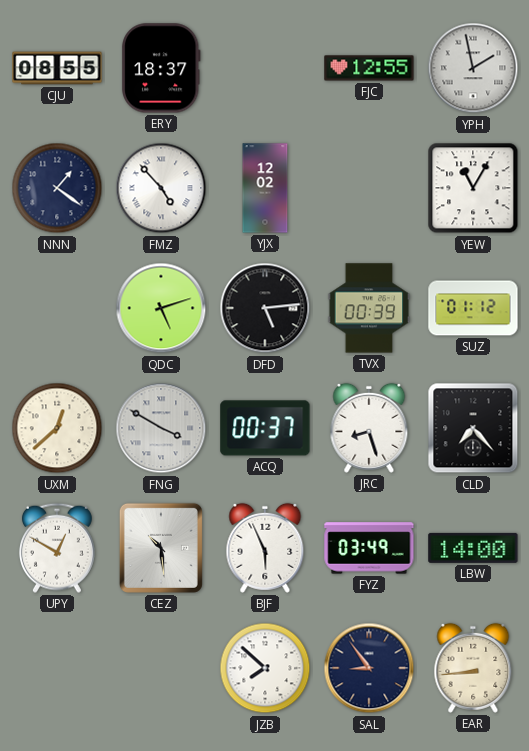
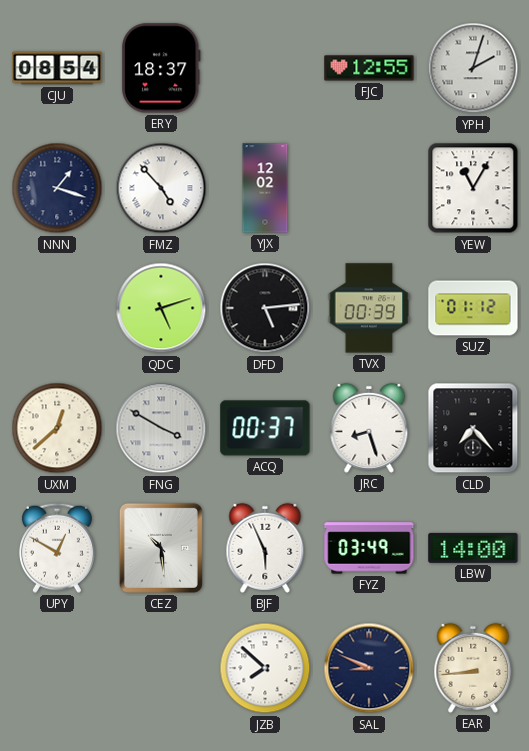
CJU: 08:55 -> 08:54
YPH: 1:58 -> 2:03
NNN: 1:21 -> 1:18
SAL: 8:54 -> 8:49
